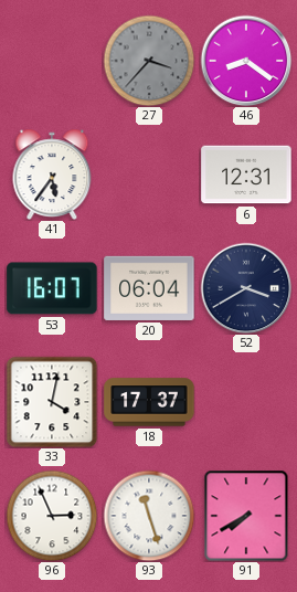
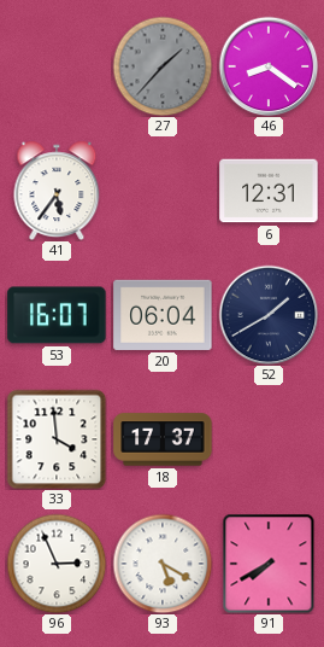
27: 3:37 -> 1:37
52: 3:40 -> 1:40
33: 4:02 -> 3:59
93: 11:27 -> 5:20
